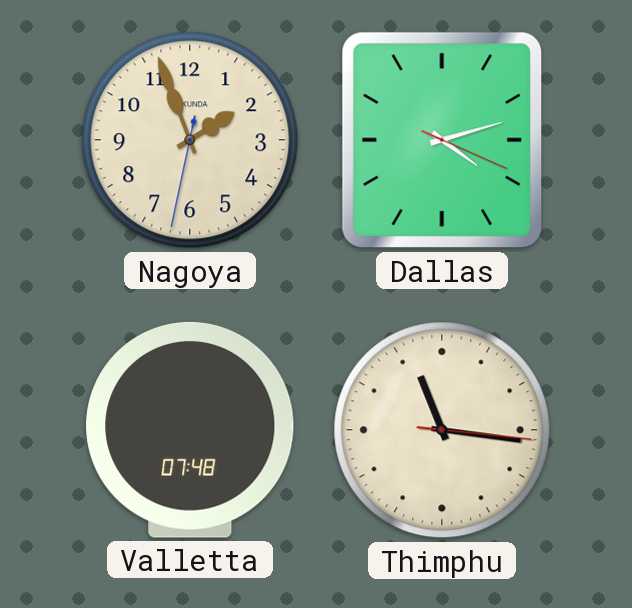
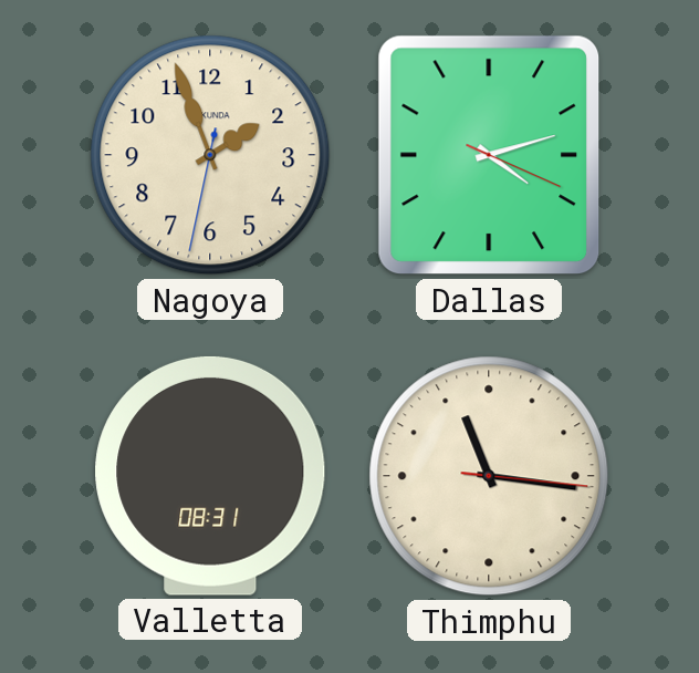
Valletta: 07:48 -> 08:31
